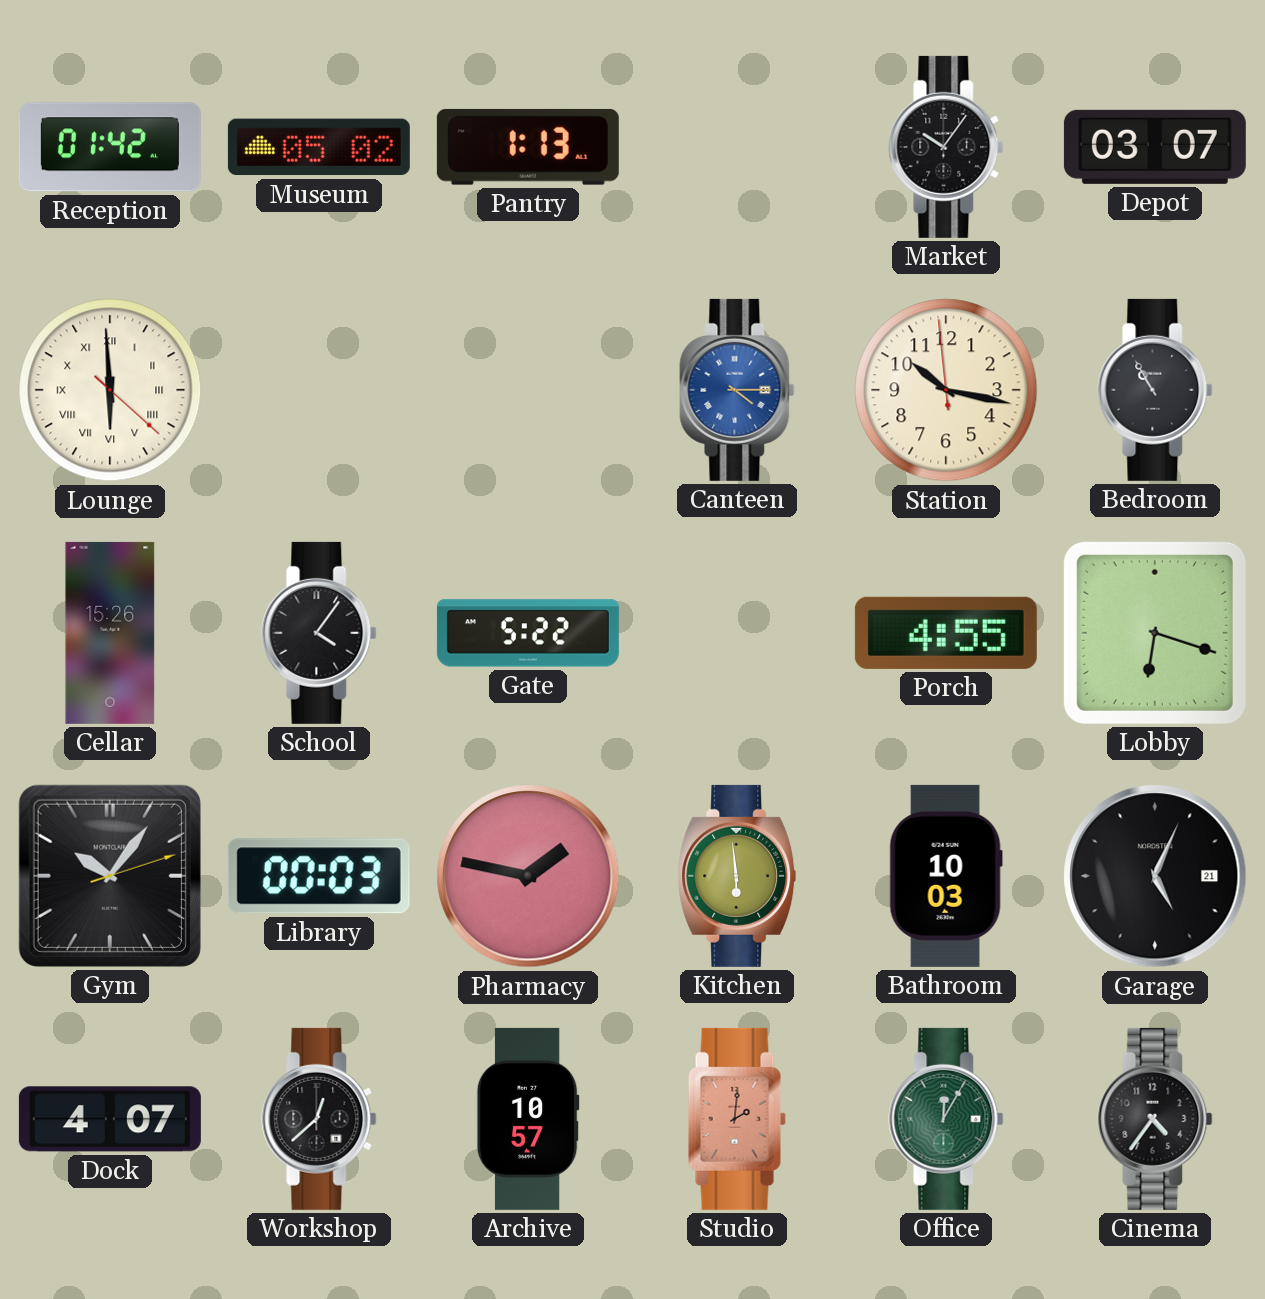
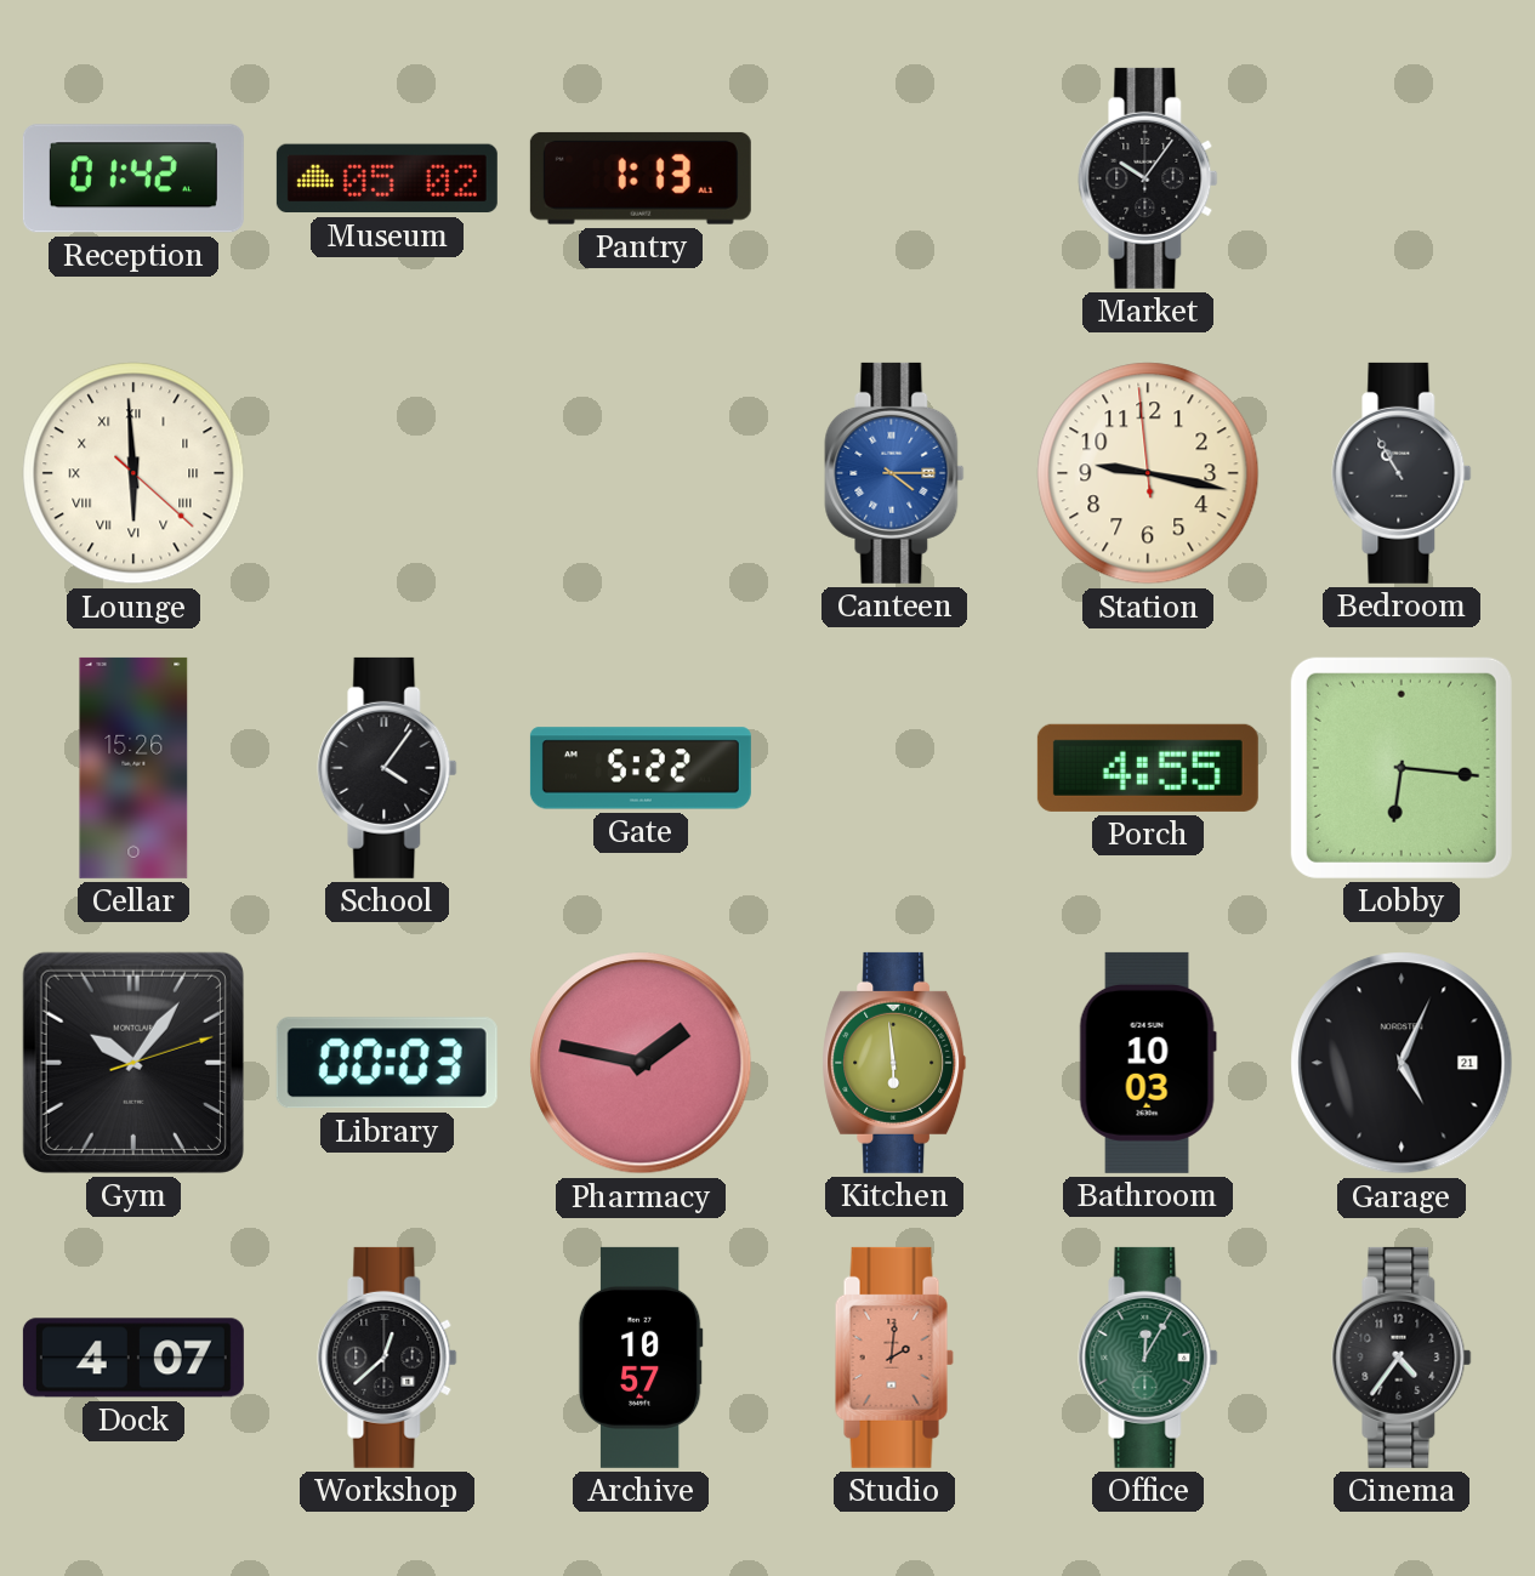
Depot: 03:07 -> none
Station: 10:16 -> 9:16
Lobby: 6:18 -> 6:16
